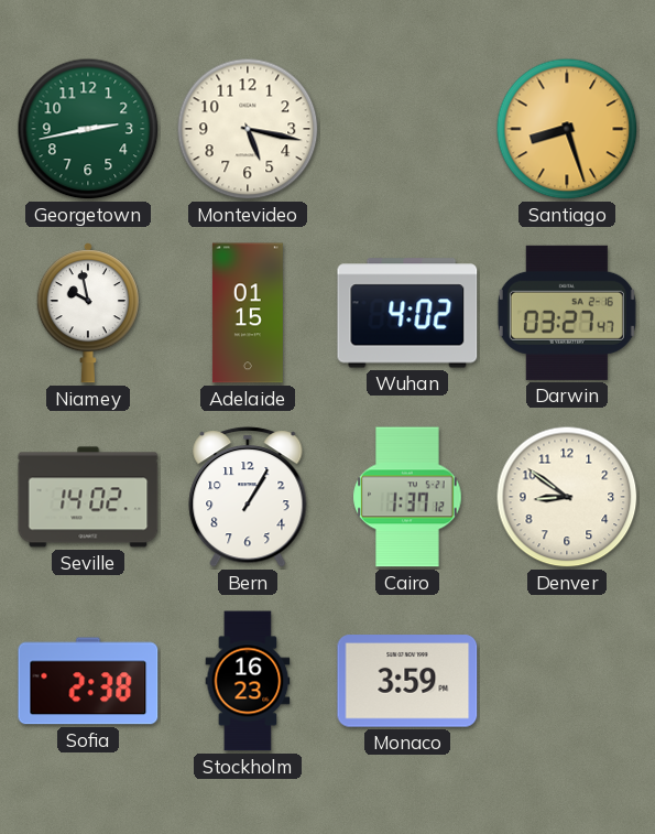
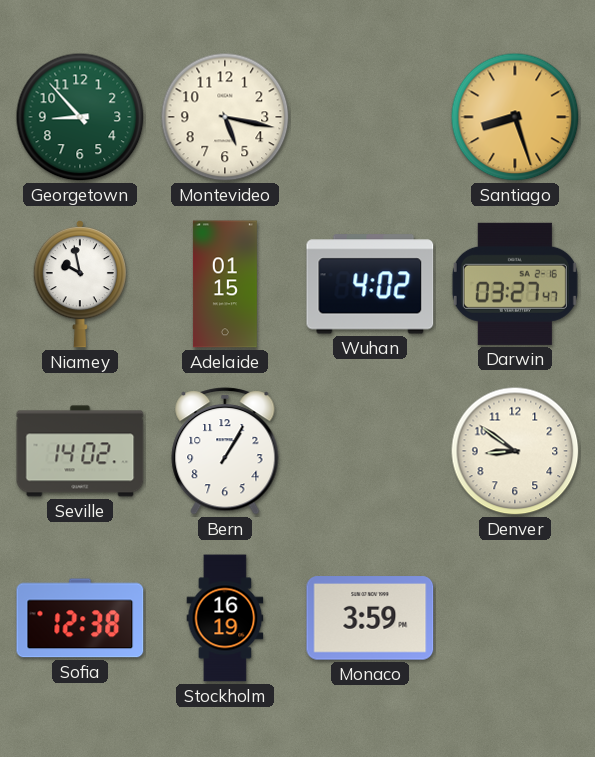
Georgetown: 2:43 -> 8:53
Cairo: 1:37 -> none
Sofia: 2:38 -> 12:38
Stockholm: 16:23 -> 16:19
